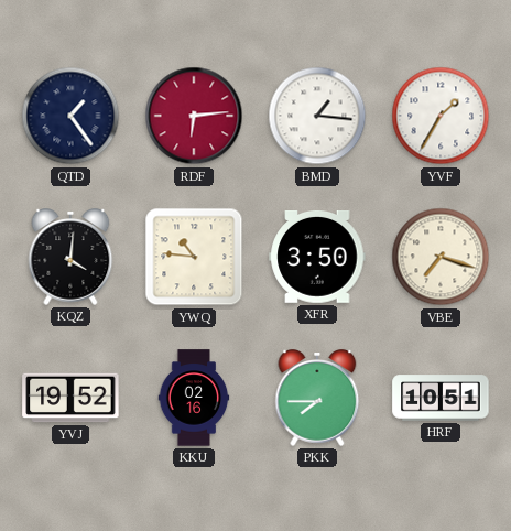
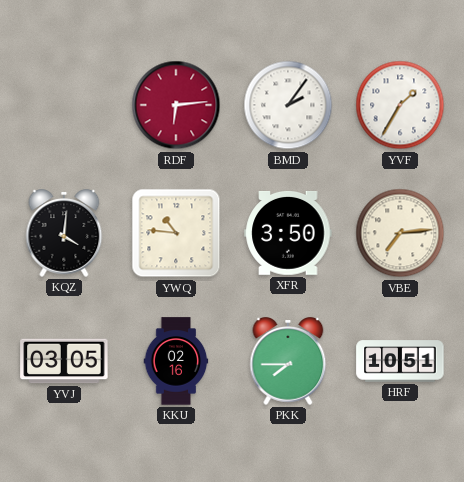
QTD: 1:24 -> none
BMD: 1:16 -> 2:06
VBE: 7:18 -> 7:14
YVJ: 19:52 -> 03:05
